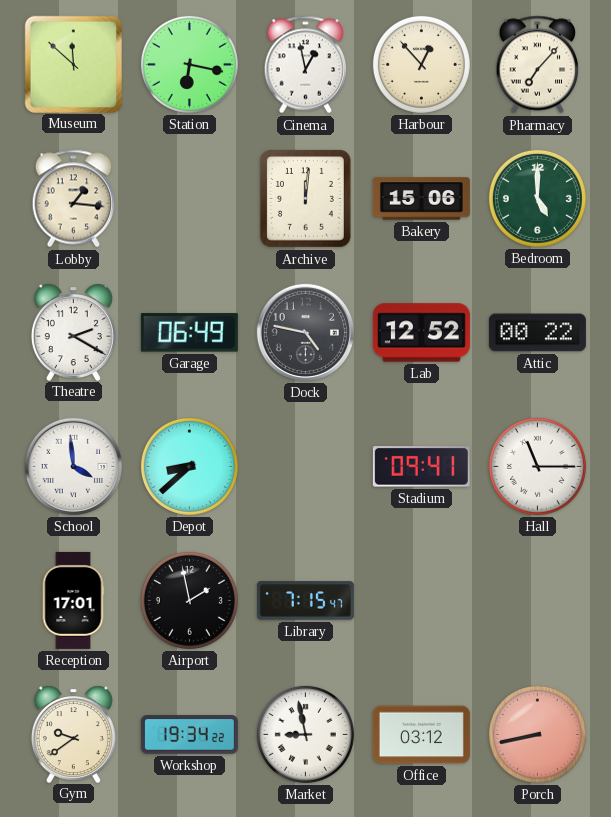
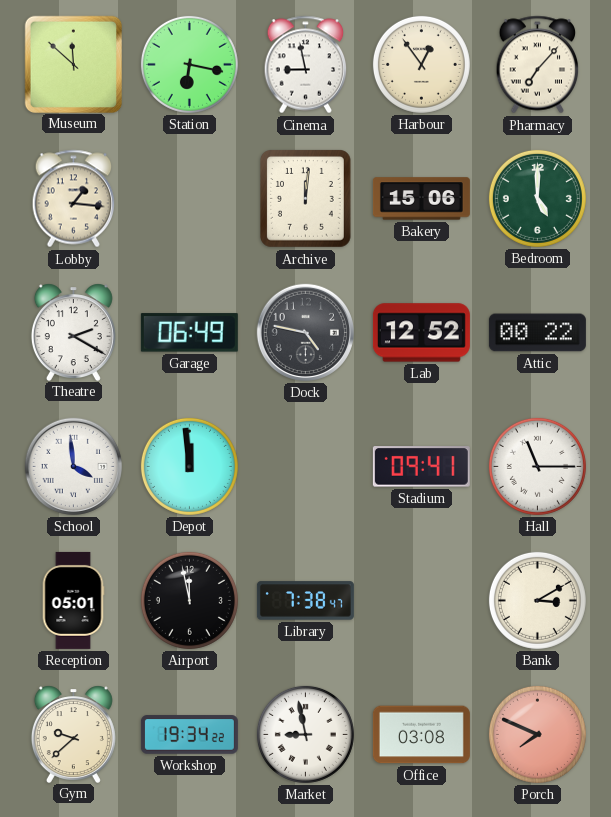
Cinema: 12:58 -> 8:58
Harbour: 12:53 -> 12:54
Depot: 8:38 -> 11:59
Reception: 17:01 -> 05:01
Airport: 1:58 -> 11:58
Library: 7:15 -> 7:38
Bank: none -> 3:10
Gym: 9:39 -> 9:38
Office: 03:12 -> 03:08
Porch: 8:43 -> 7:49
